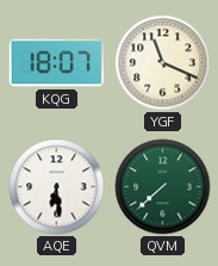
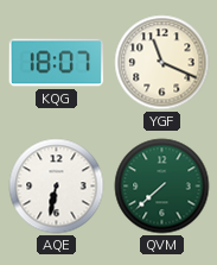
AQE: 6:29 -> 6:32
